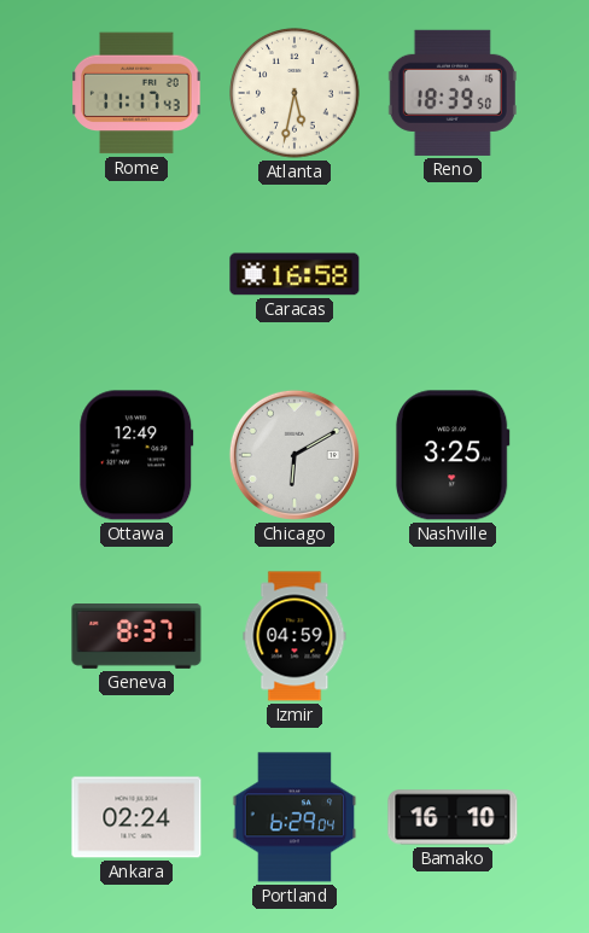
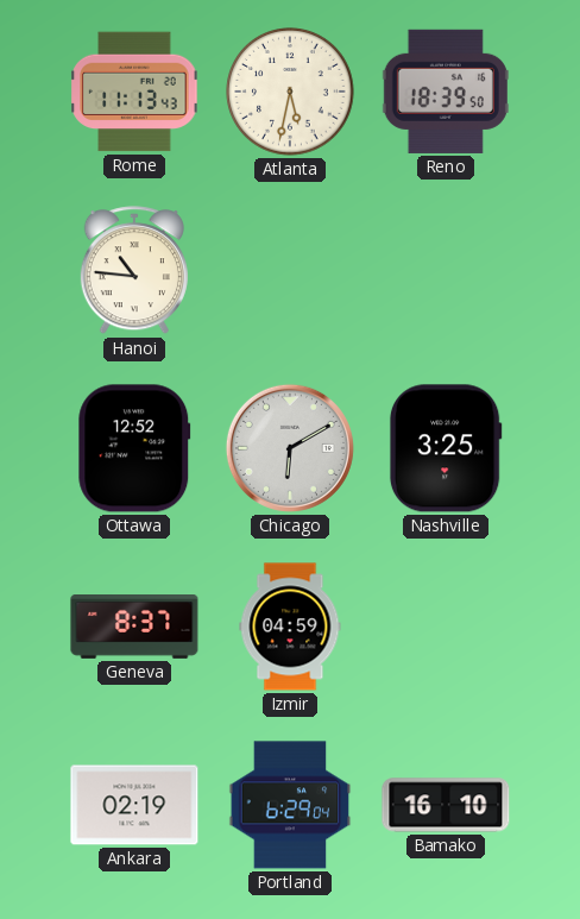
Rome: 11:17 -> 11:13
Hanoi: none -> 10:46
Caracas: 16:58 -> none
Ottawa: 12:49 -> 12:52
Ankara: 02:24 -> 02:19
